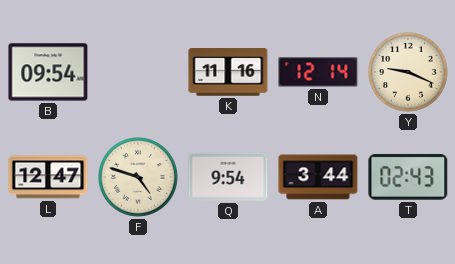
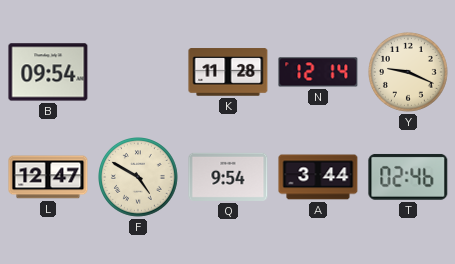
K: 11:16 -> 11:28
F: 4:48 -> 4:50
T: 02:43 -> 02:46
